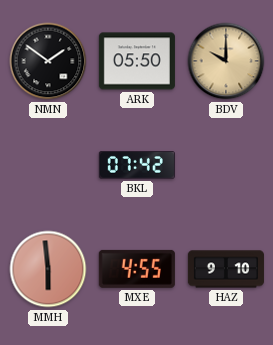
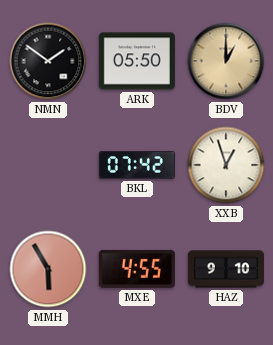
BDV: 10:00 -> 1:00
XXB: none -> 12:57
MMH: 5:59 -> 5:55
